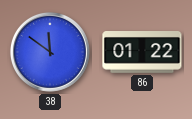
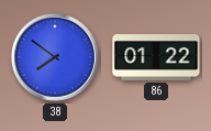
38: 11:51 -> 7:51
